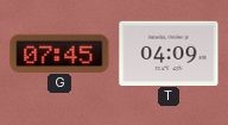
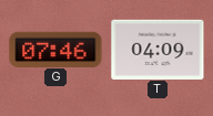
G: 07:45 -> 07:46
